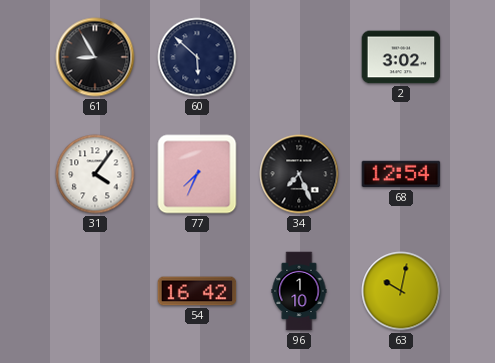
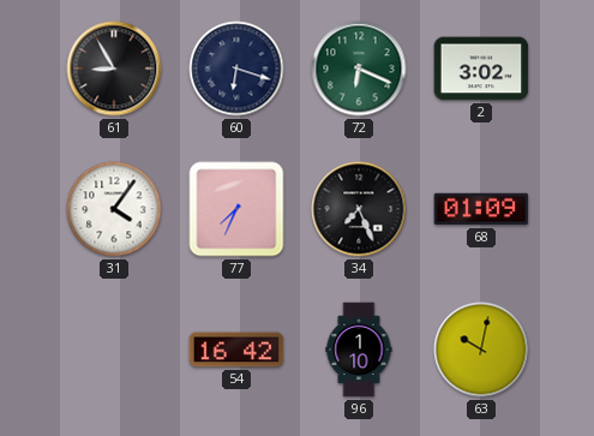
60: 5:52 -> 6:18
72: none -> 6:19
68: 12:54 -> 01:09
